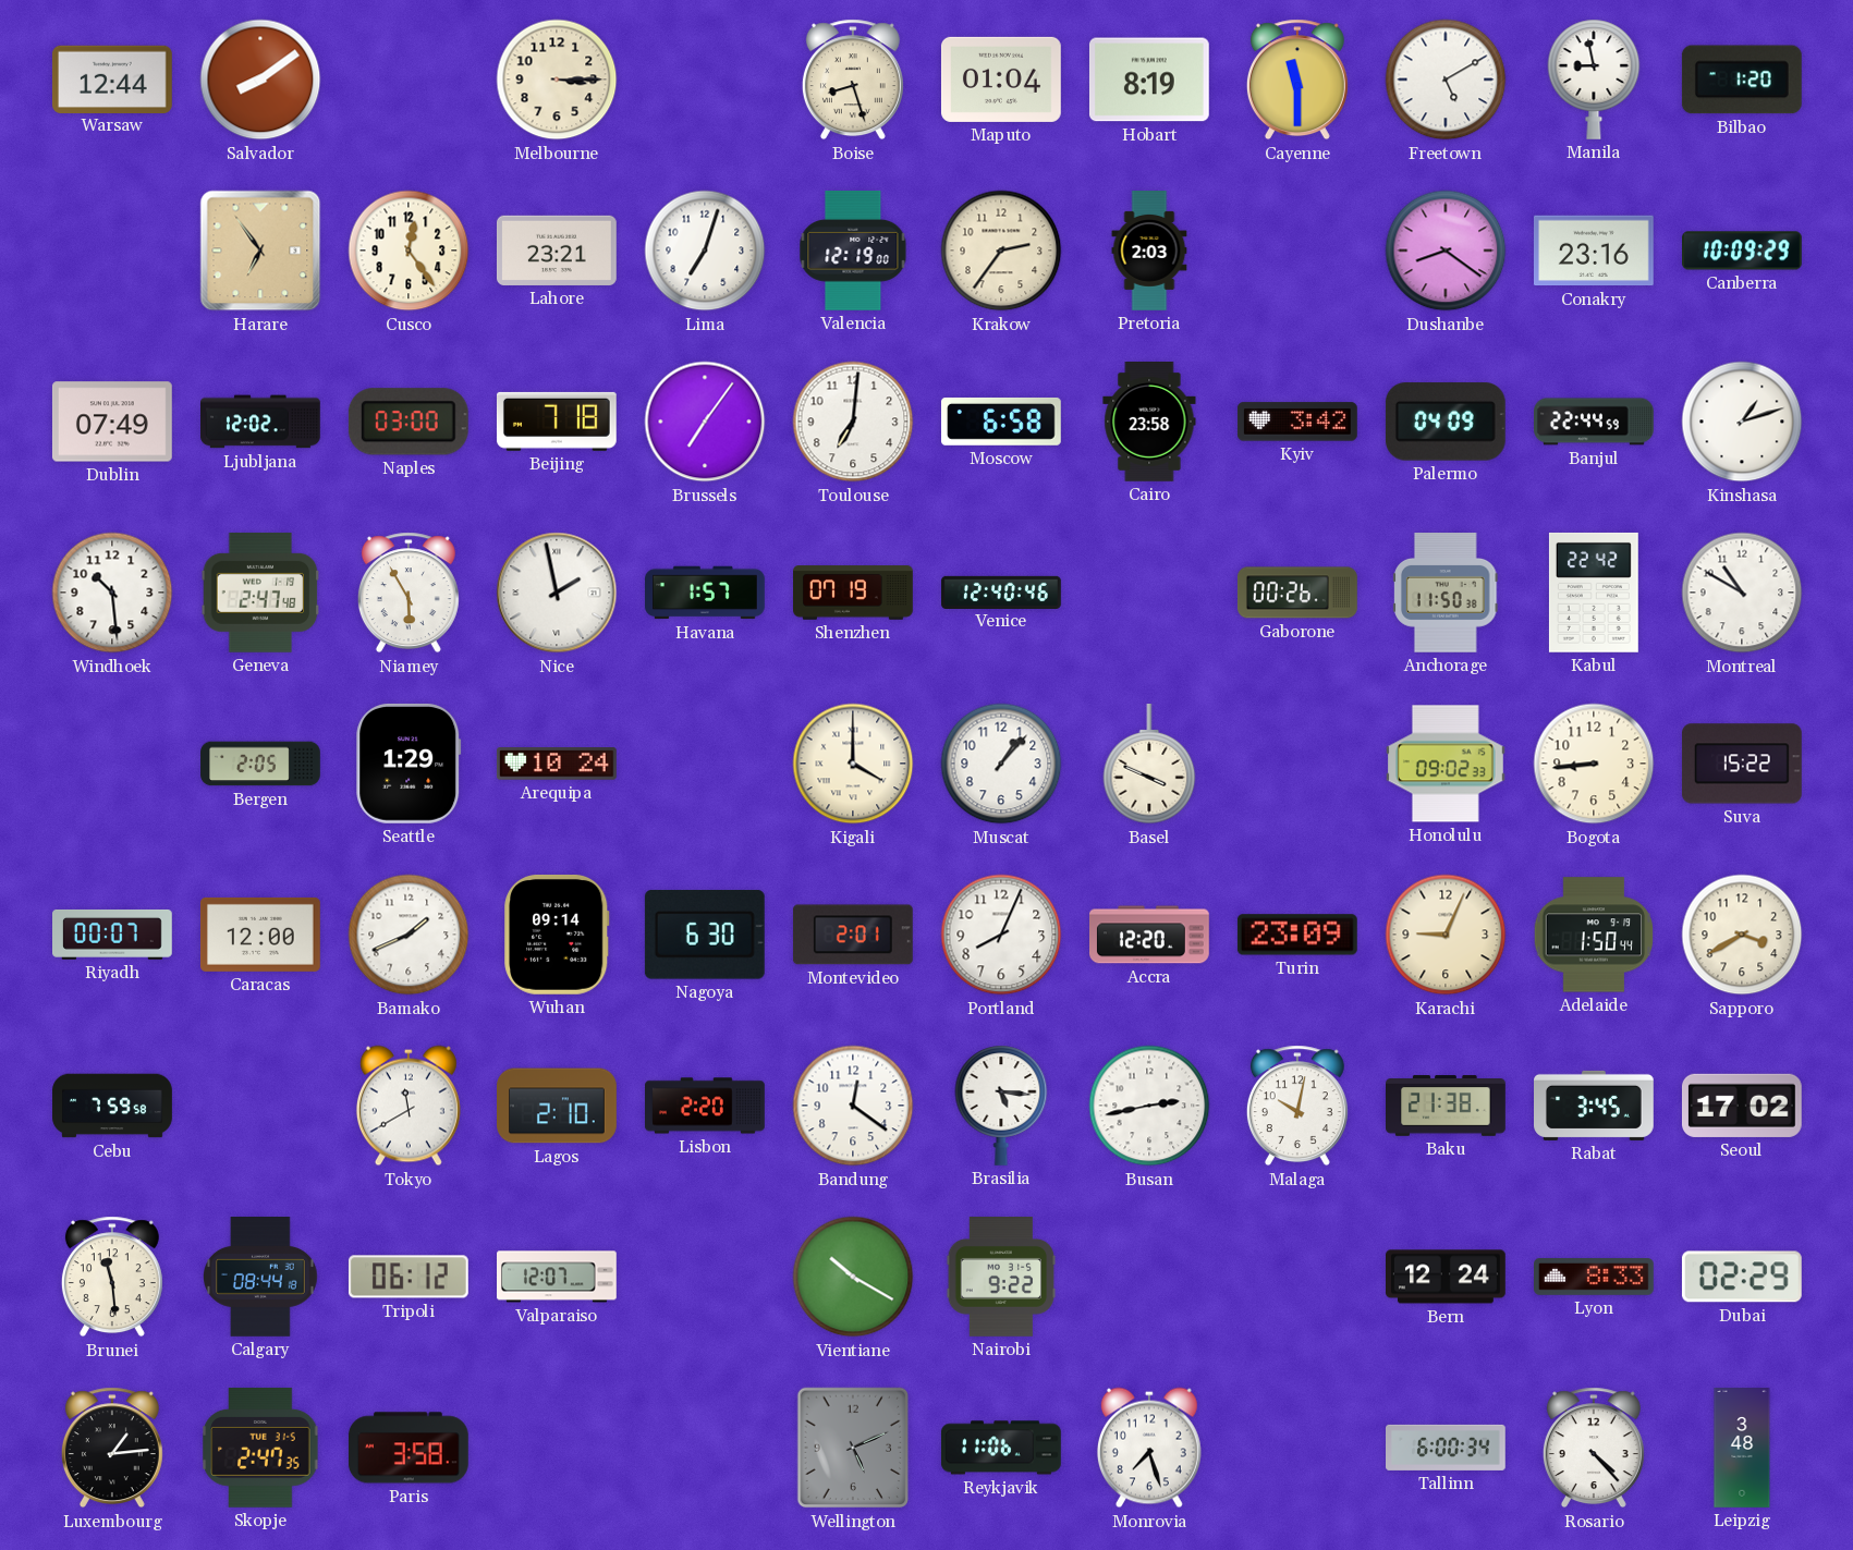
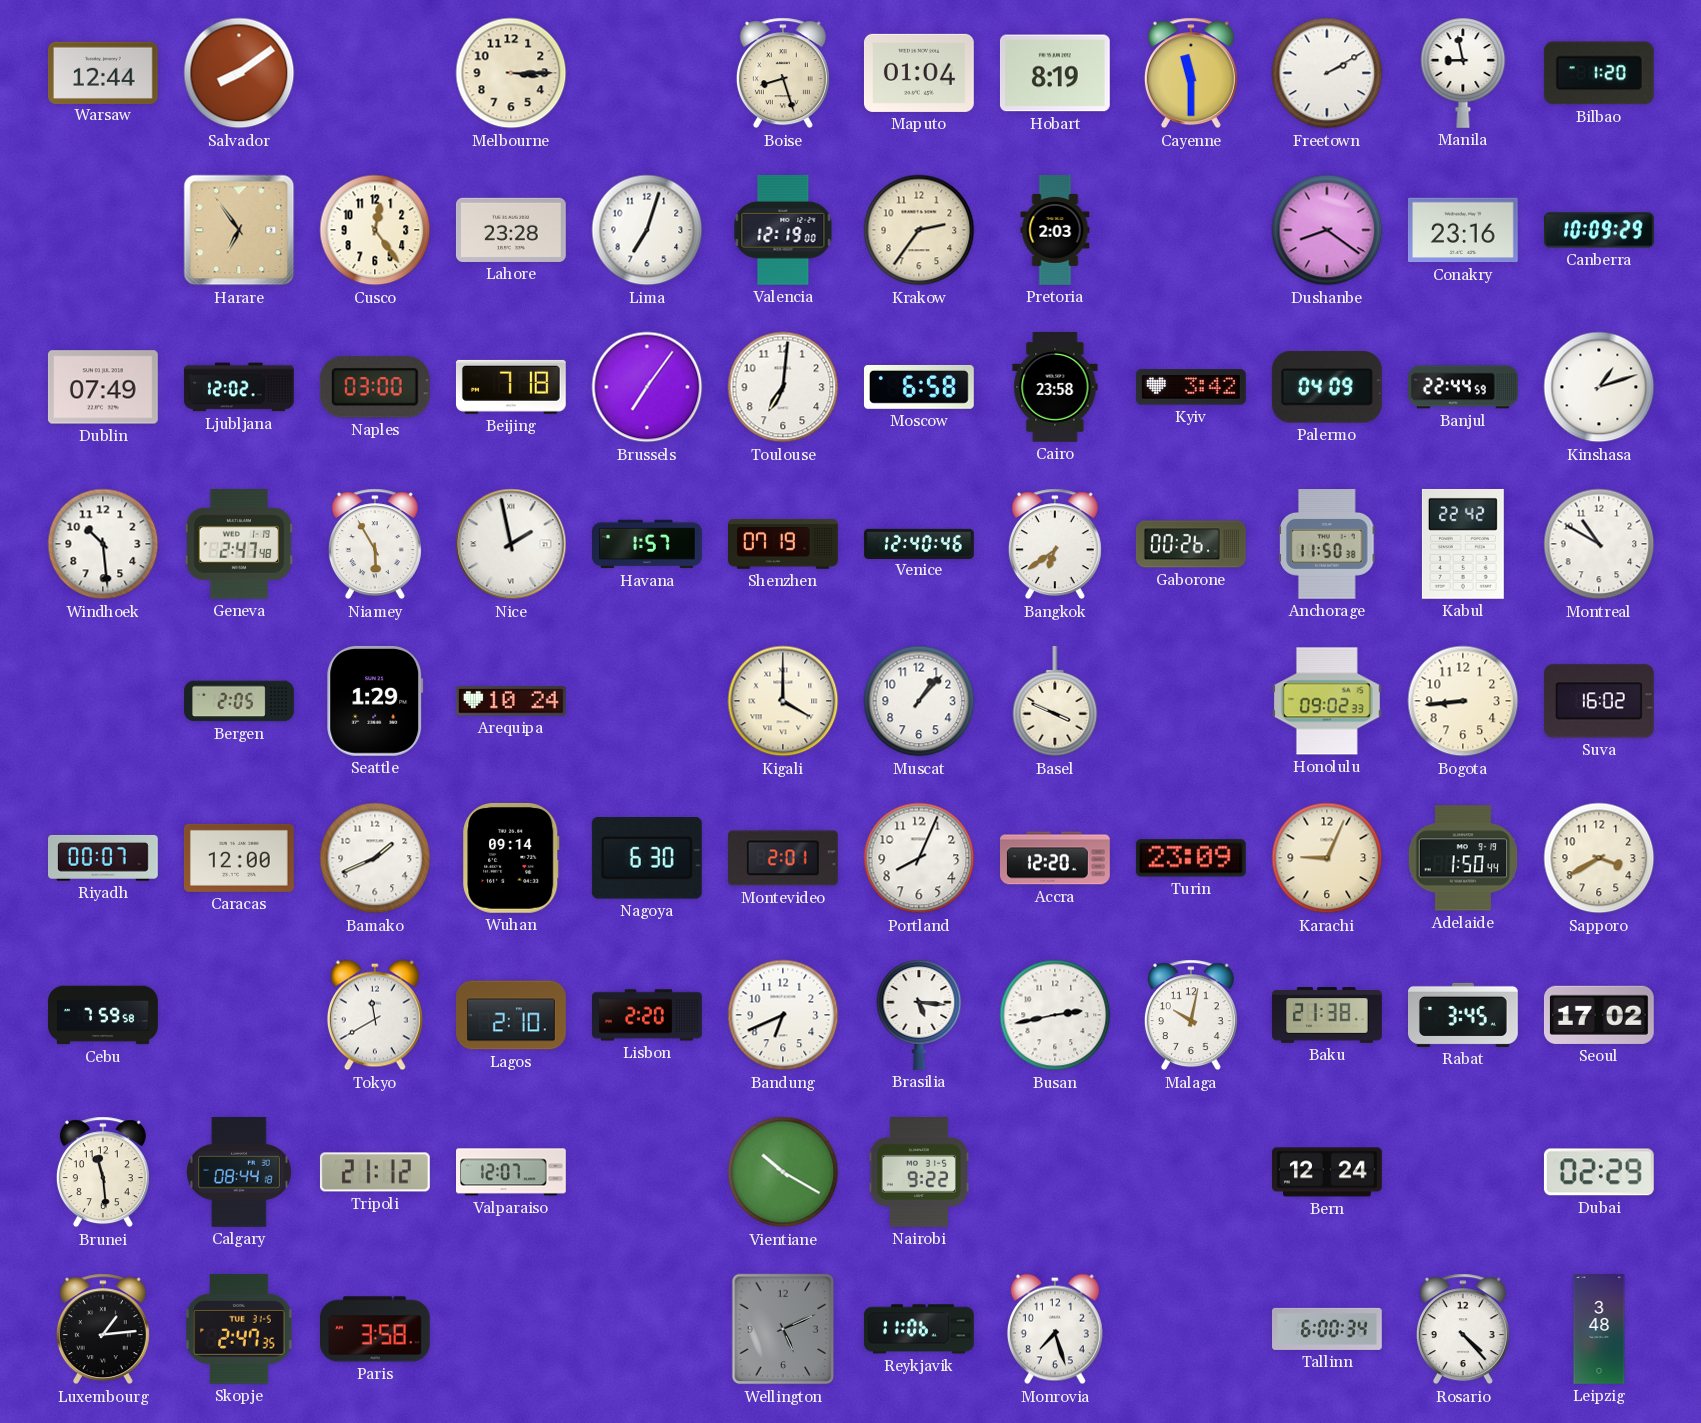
Freetown: 5:10 -> 2:10
Lahore: 23:21 -> 23:28
Bangkok: none -> 6:39
Suva: 15:22 -> 16:02
Bandung: 12:21 -> 6:41
Tripoli: 06:12 -> 21:12
Lyon: 8:33 -> none
